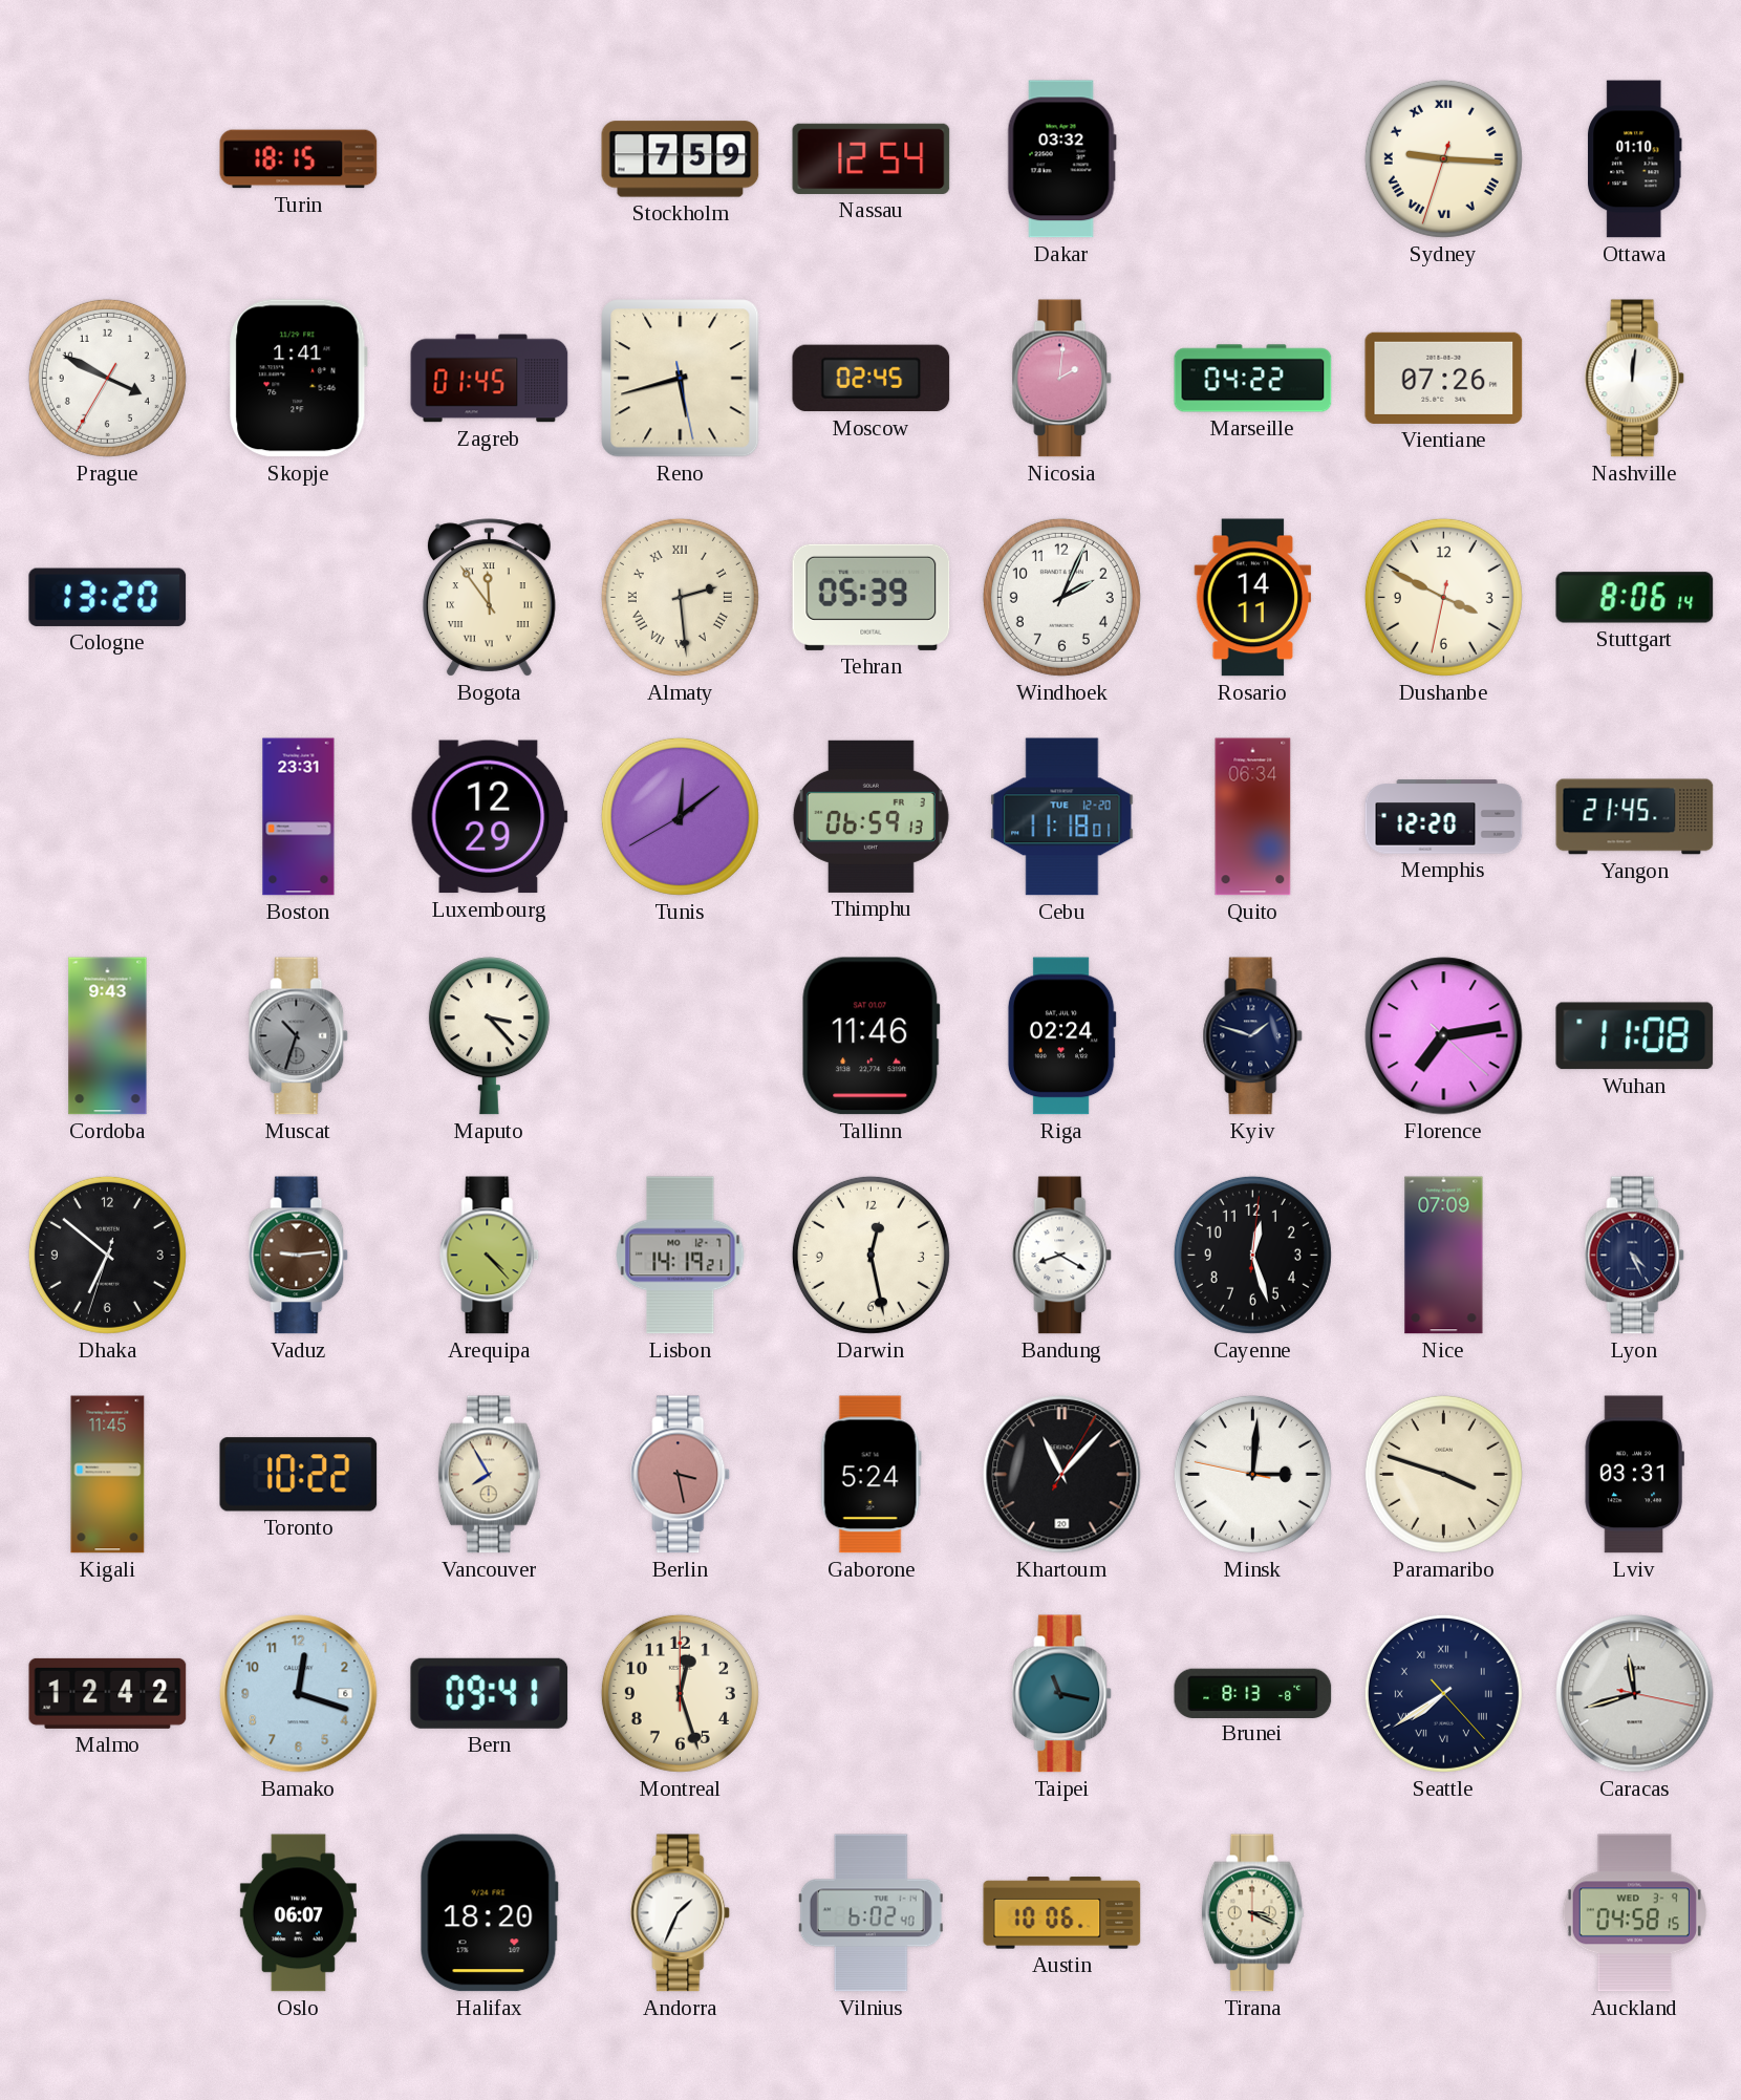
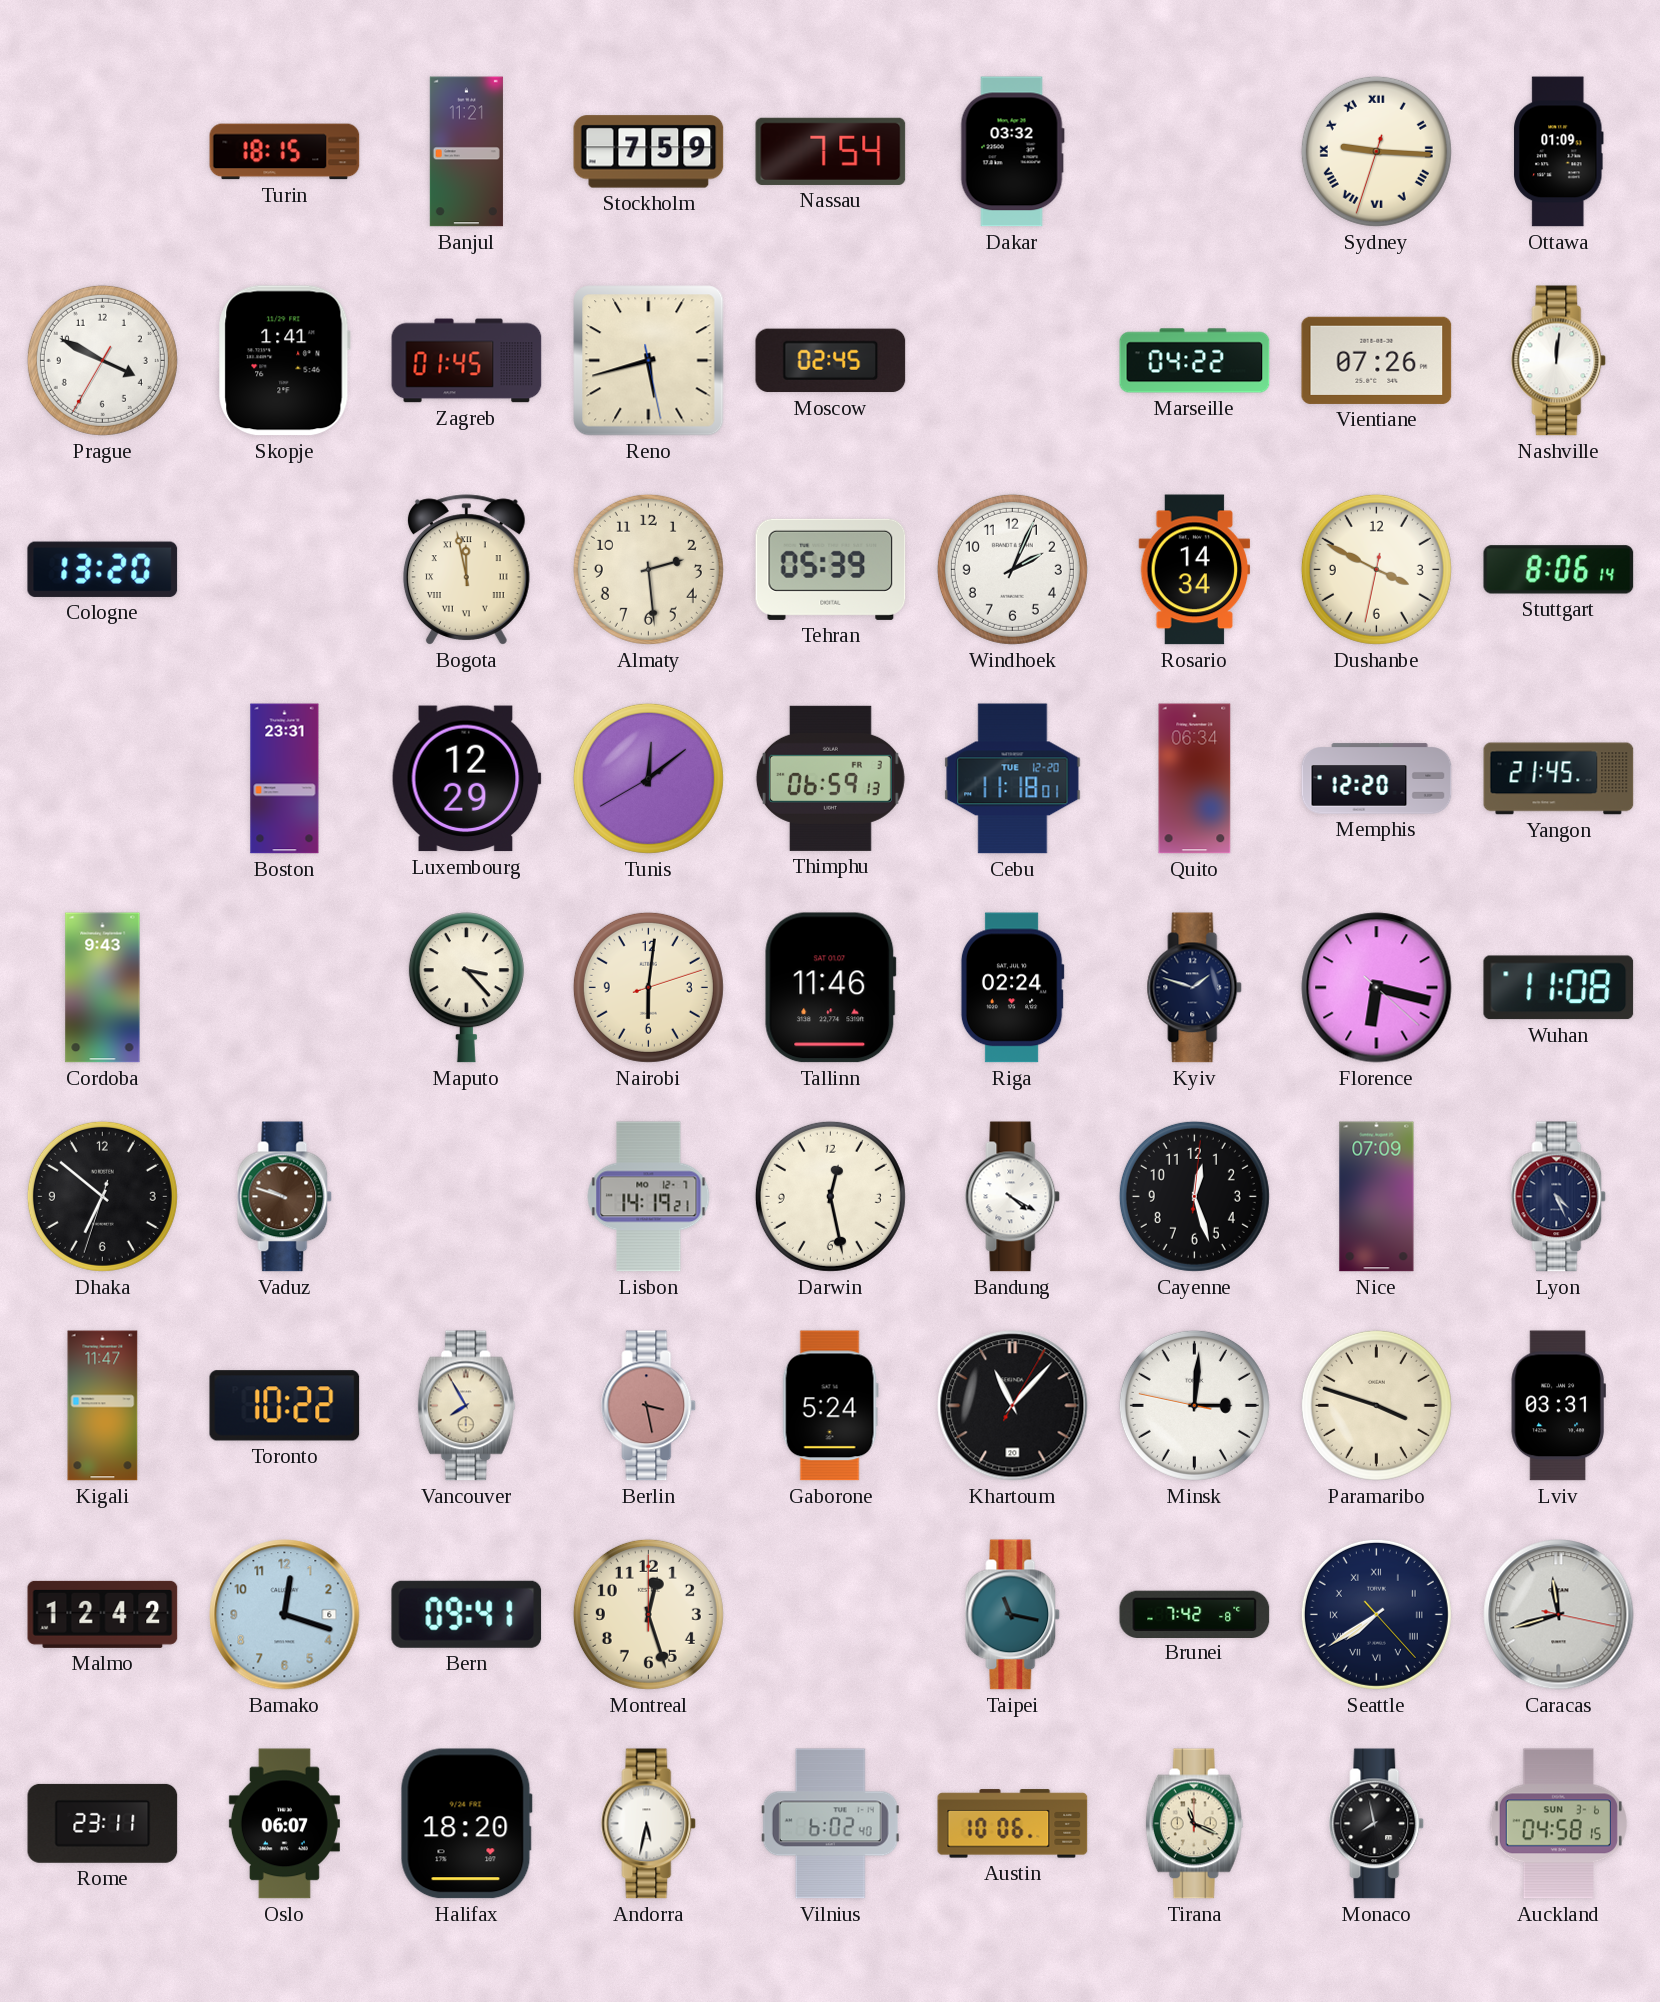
Banjul: none -> 11:21
Nassau: 12:54 -> 7:54
Ottawa: 01:10 -> 01:09
Nicosia: 2:01 -> none
Bogota: 11:54 -> 11:58
Almaty numerals: Roman -> Arabic
Rosario: 14:11 -> 14:34
Muscat: 10:33 -> none
Nairobi: none -> 6:01
Florence: 7:13 -> 6:17
Vaduz: 9:14 -> 9:48
Arequipa: 4:23 -> none
Bandung: 8:20 -> 4:20
Kigali: 11:45 -> 11:47
Brunei: 8:13 -> 7:42
Rome: none -> 23:11
Andorra: 1:34 -> 5:32
Tirana: 3:19 -> 11:19
Monaco: none -> 7:58
Auckland date: WED 3-9 -> SUN 3-6
